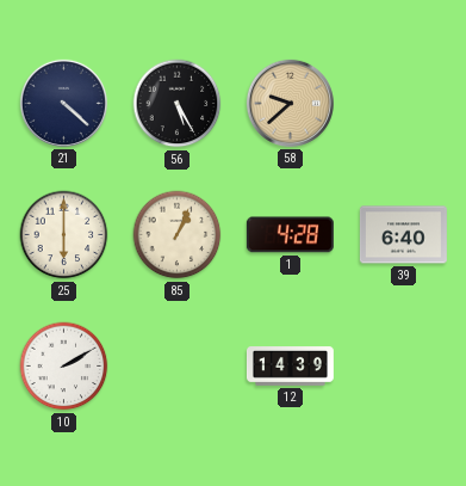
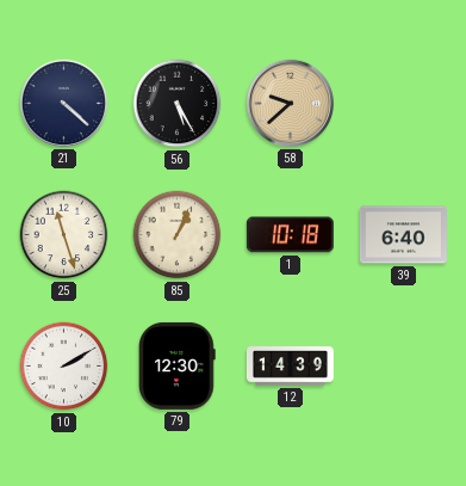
25: 6:00 -> 11:27
1: 4:28 -> 10:18
79: none -> 12:30
